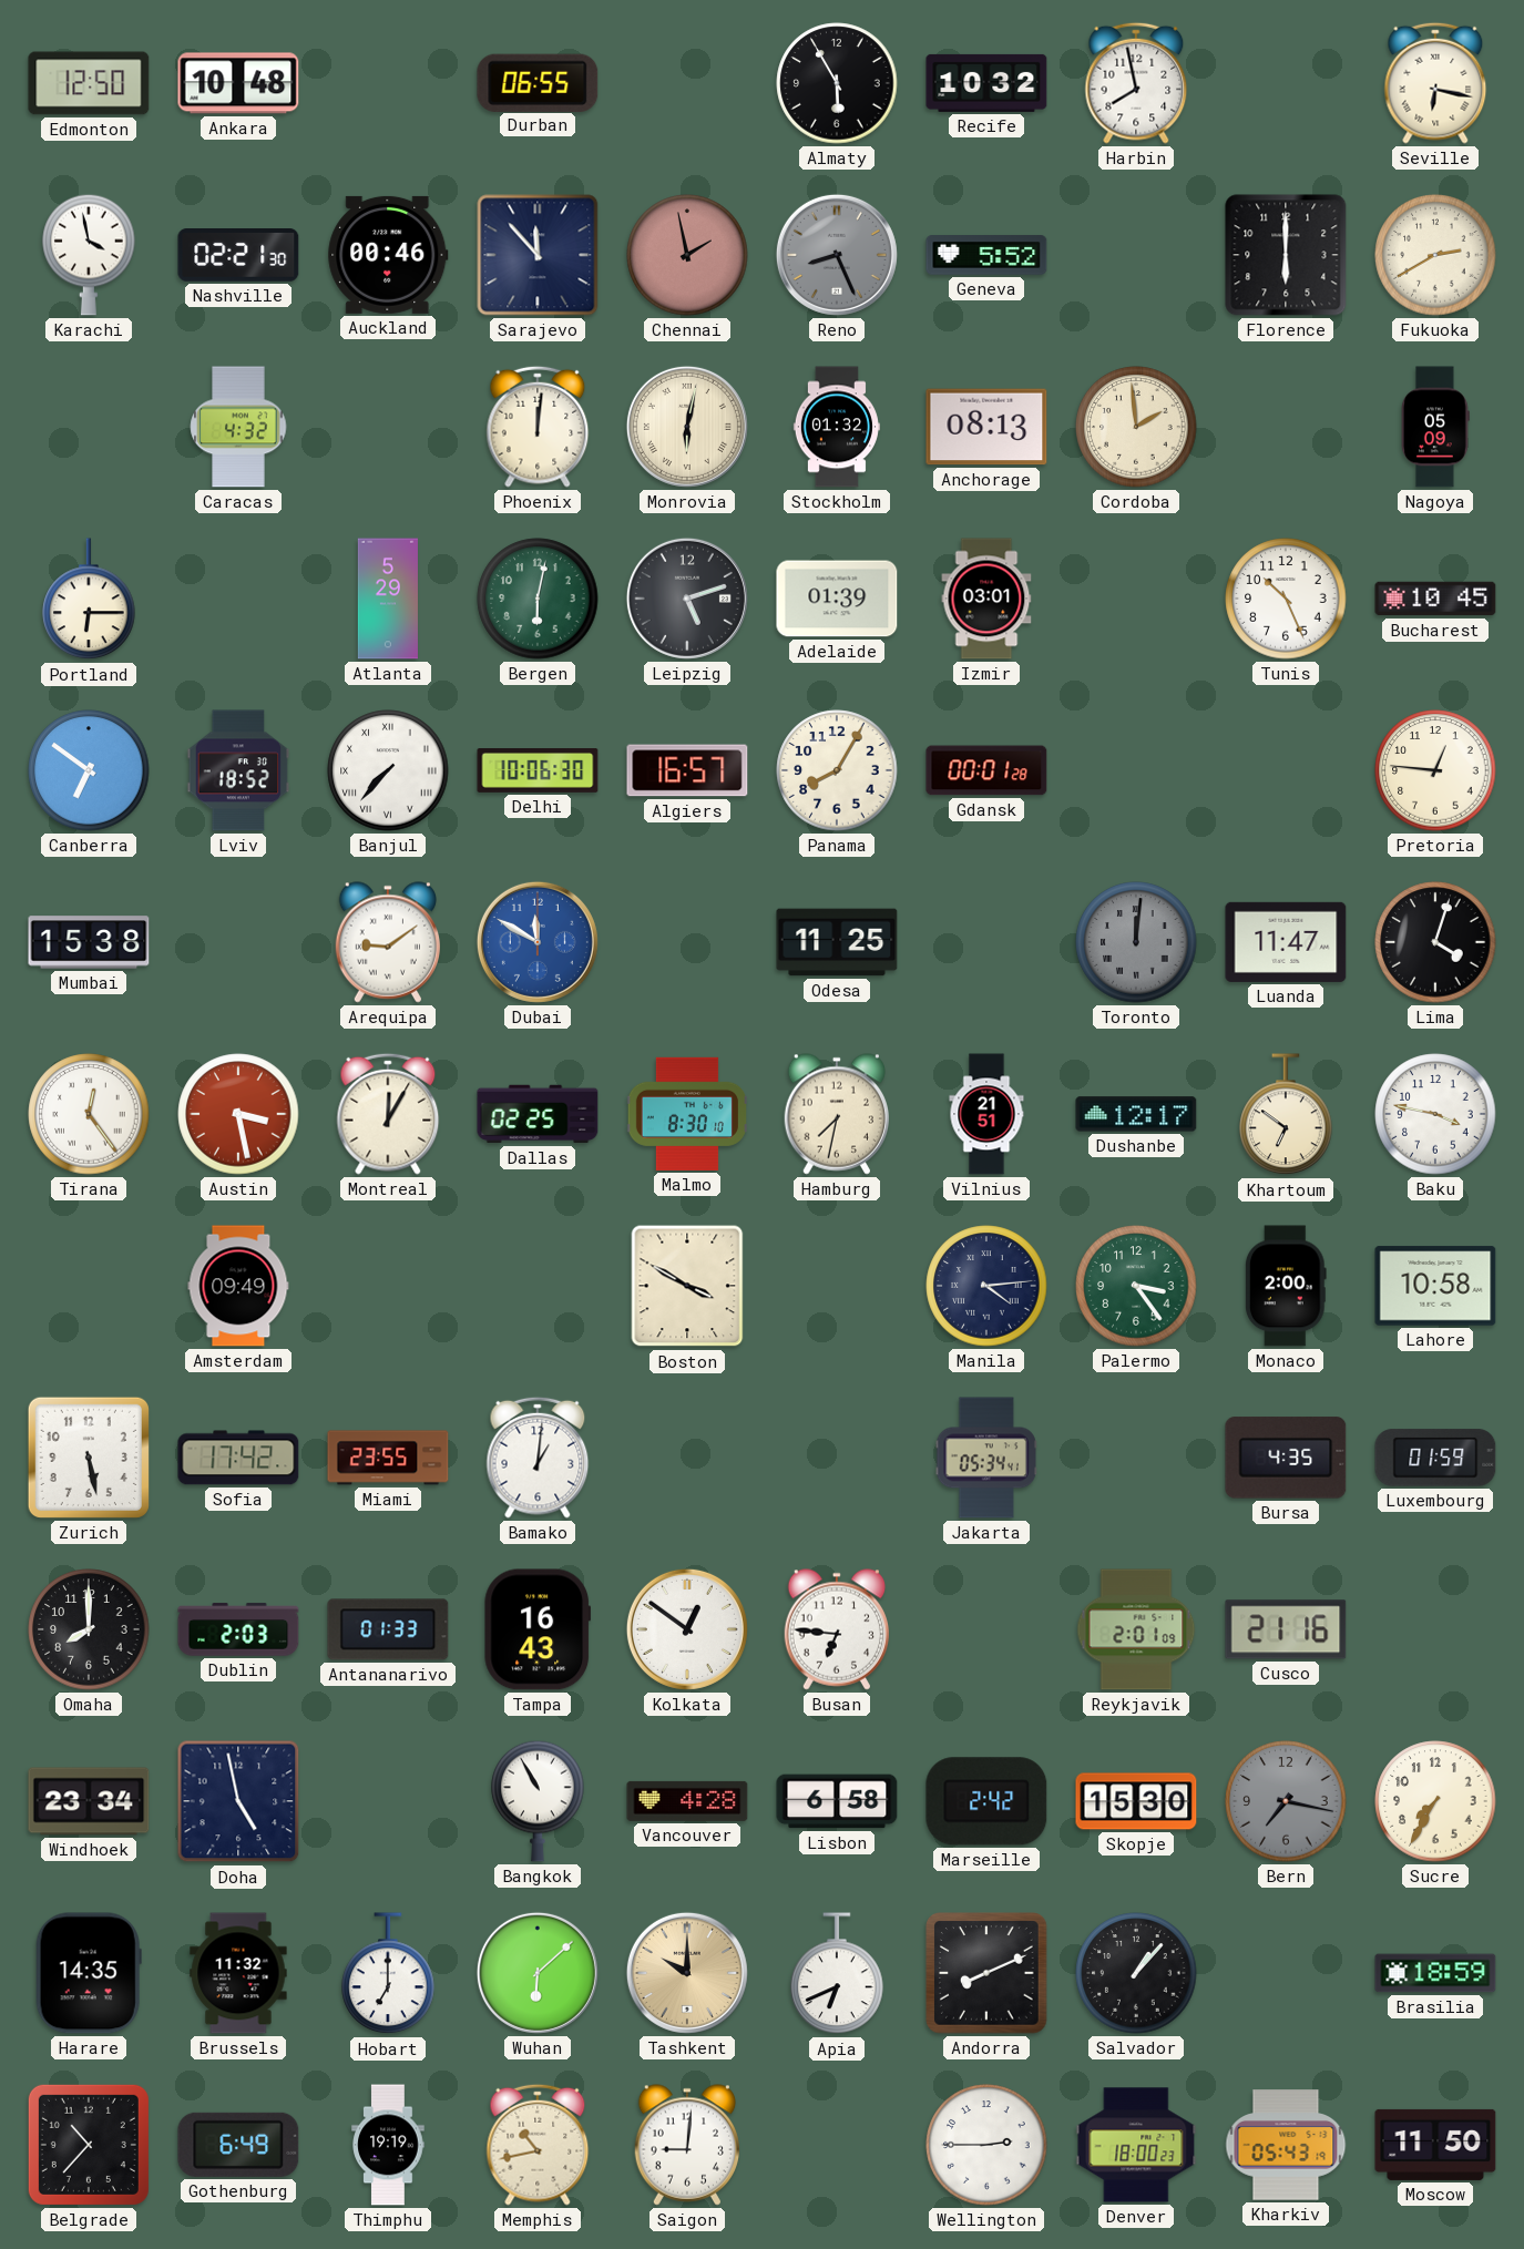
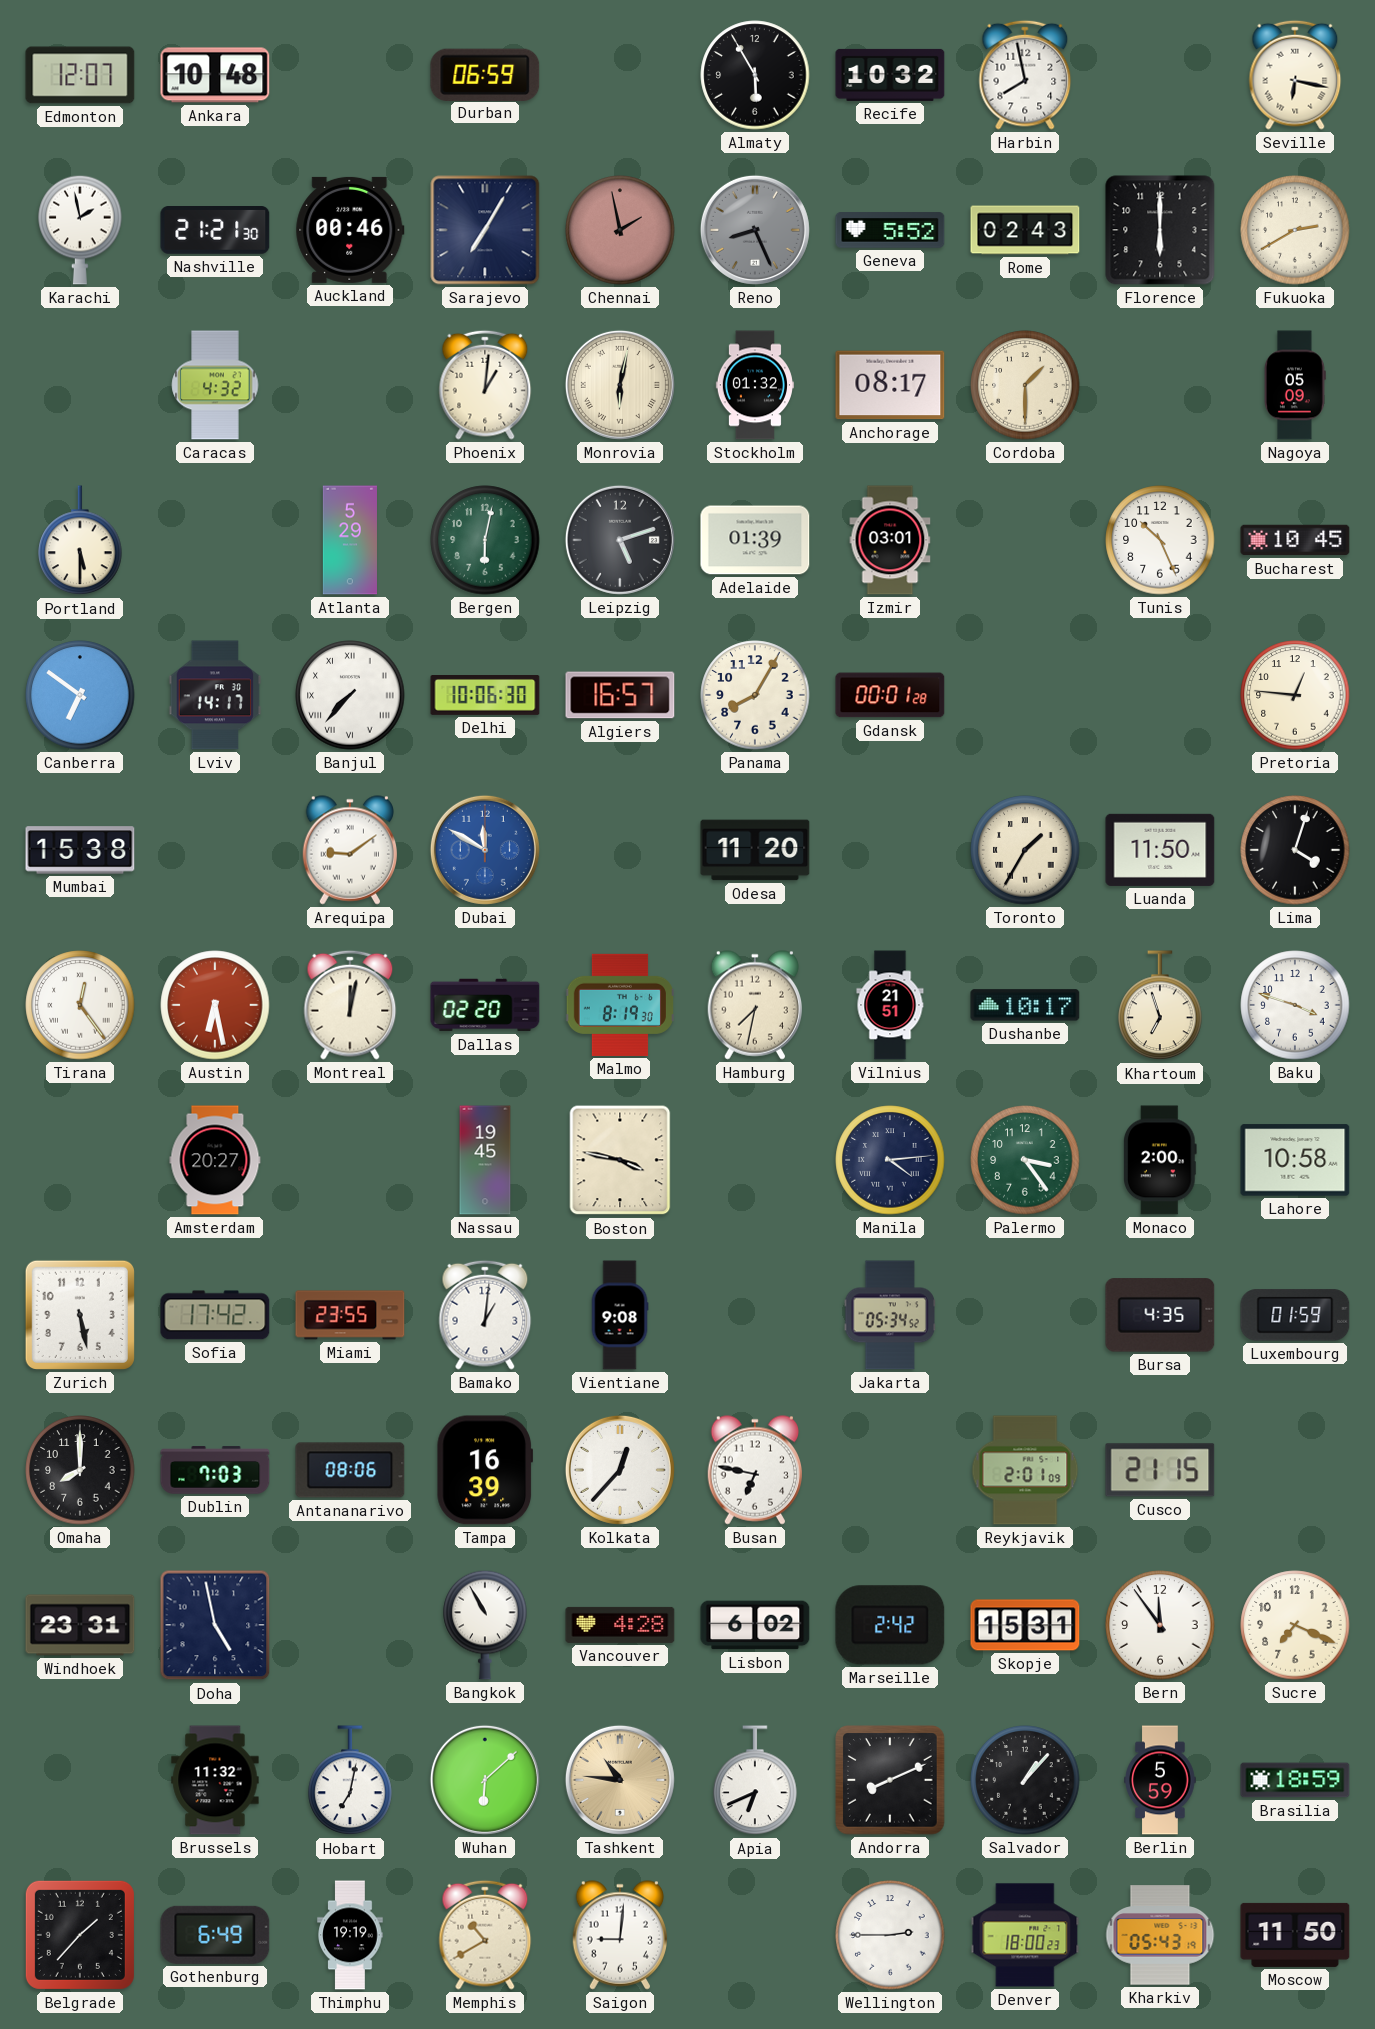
Edmonton: 12:50 -> 12:07
Durban: 06:55 -> 06:59
Karachi: 3:58 -> 1:58
Nashville: 02:21 -> 21:21
Sarajevo: 11:53 -> 7:05
Rome: none -> 02:43
Phoenix: 12:01 -> 1:01
Anchorage: 08:13 -> 08:17
Cordoba: 1:59 -> 1:30
Portland: 6:15 -> 5:30
Lviv: 18:52 -> 14:17
Odesa: 11:25 -> 11:20
Toronto: 12:01 -> 1:35
Toronto dial: grey -> cream
Luanda: 11:47 -> 11:50
Austin: 3:28 -> 6:28
Montreal: 12:05 -> 12:02
Dallas: 02:25 -> 02:20
Malmo: 8:30 -> 8:19
Dushanbe: 12:17 -> 10:17
Khartoum: 6:51 -> 6:57
Baku: 3:47 -> 3:48
Amsterdam: 09:49 -> 20:27
Nassau: none -> 19:45
Boston: 3:50 -> 3:47
Vientiane: none -> 9:08
Jakarta: 05:34:41 -> 05:34:52
Dublin: 2:03 -> 7:03
Antananarivo: 01:33 -> 08:06
Tampa: 16:43 -> 16:39
Kolkata: 12:51 -> 12:37
Busan: 6:46 -> 6:47
Cusco: 21:16 -> 21:15
Windhoek: 23:34 -> 23:31
Lisbon: 6:58 -> 6:02
Skopje: 15:30 -> 15:31
Bern: 7:17 -> 11:54
Bern dial: grey -> white
Sucre: 7:35 -> 7:19
Harare: 14:35 -> none
Hobart: 7:00 -> 7:02
Tashkent: 10:00 -> 10:46
Berlin: none -> 5:59
Belgrade: 10:37 -> 1:37
Memphis: 10:43 -> 10:40
